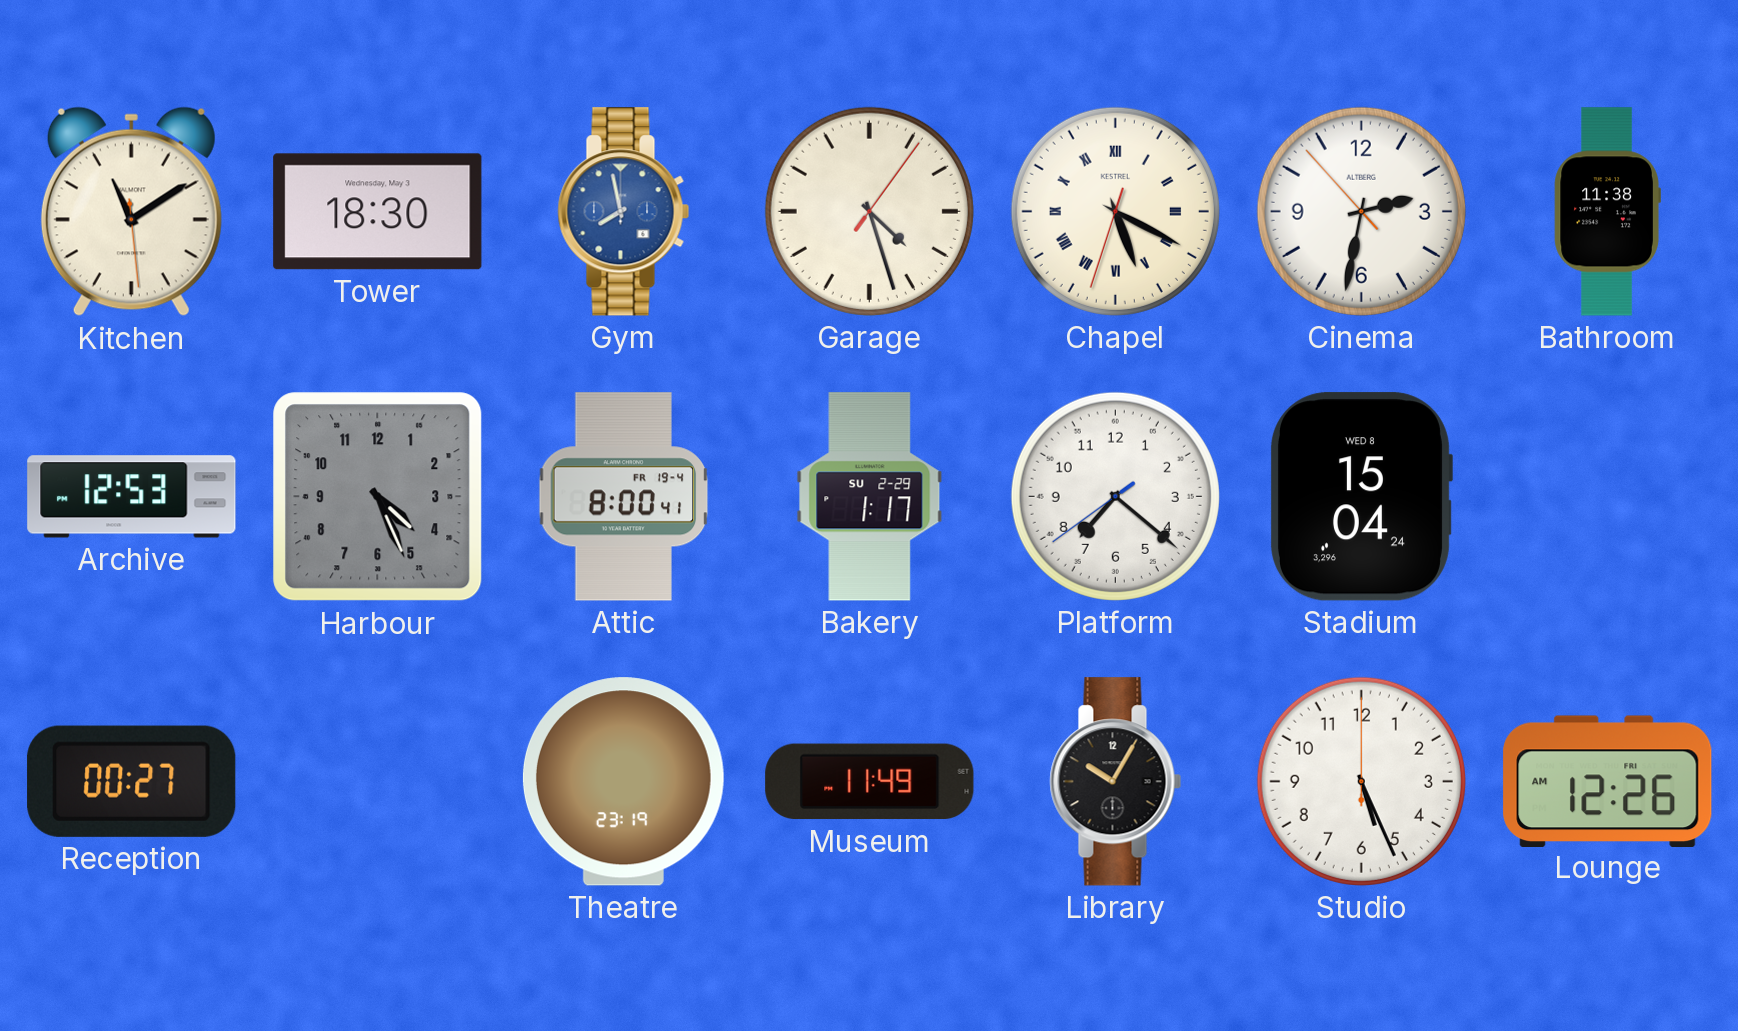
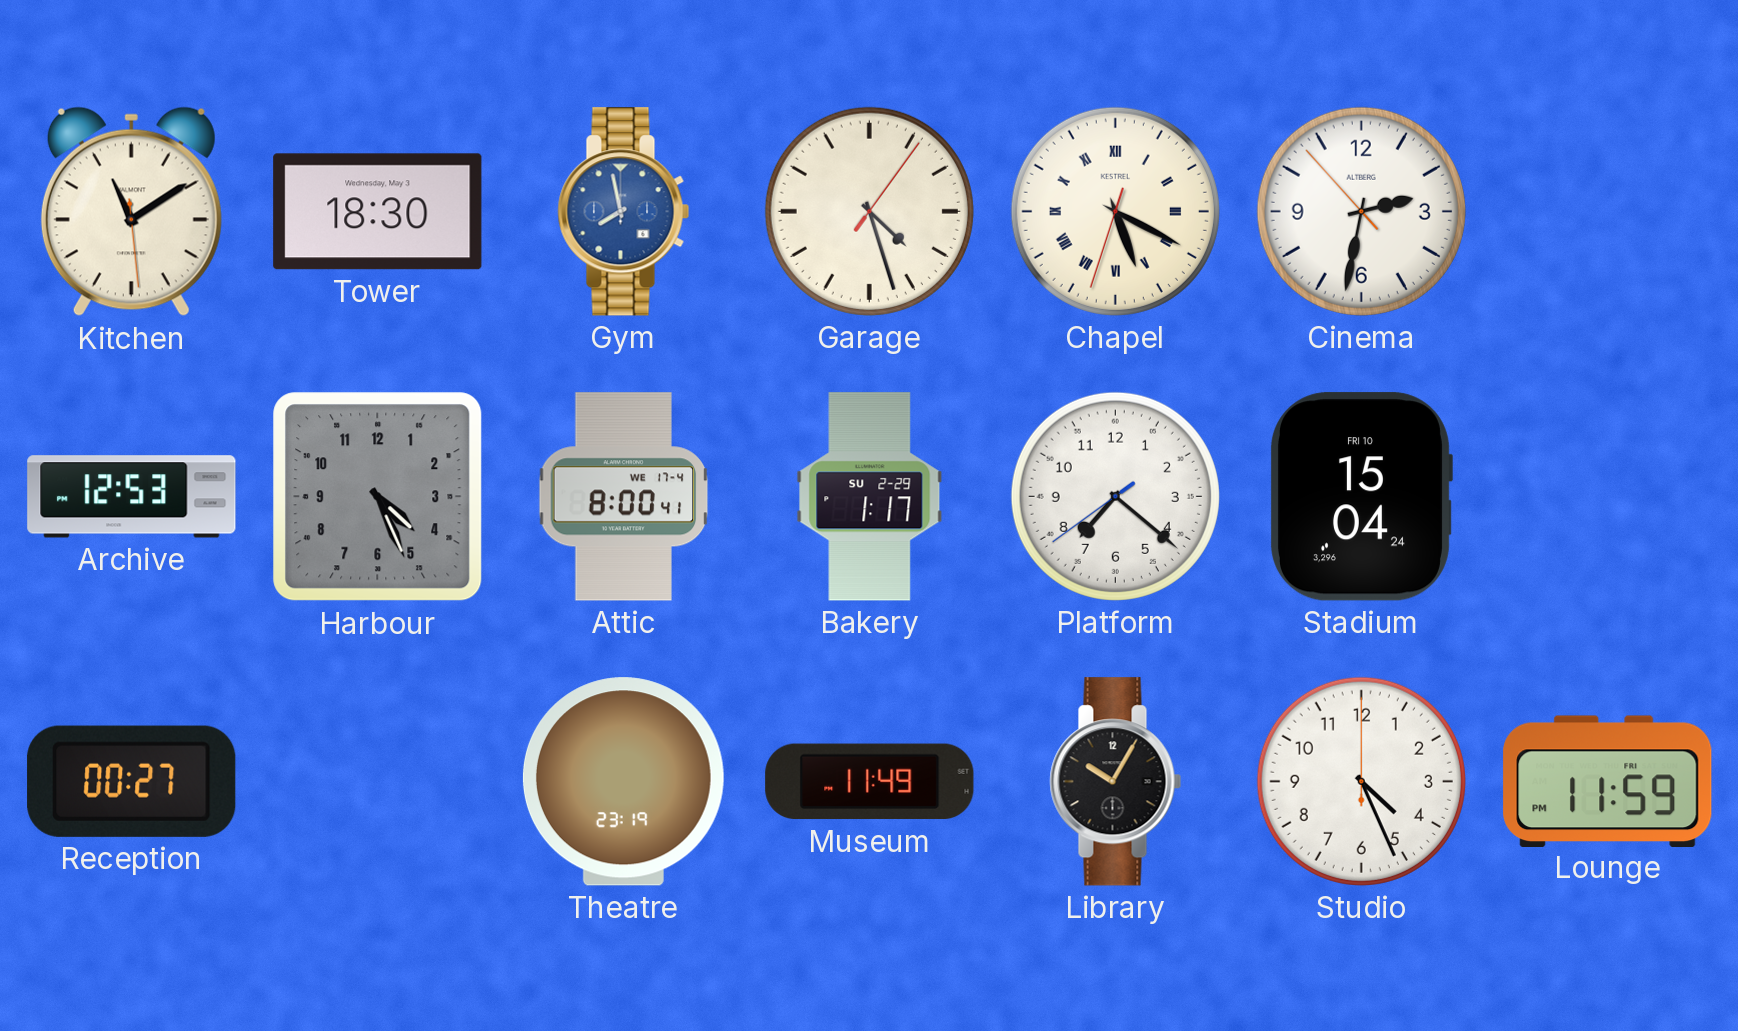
Bathroom: 11:38 -> none
Attic date: FR 19-4 -> WE 17-4
Stadium date: WED 8 -> FRI 10
Studio: 5:26 -> 4:26
Lounge: 12:26 -> 11:59
